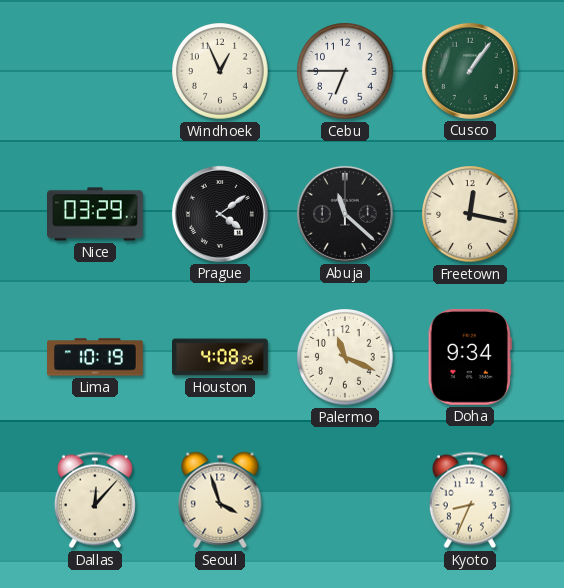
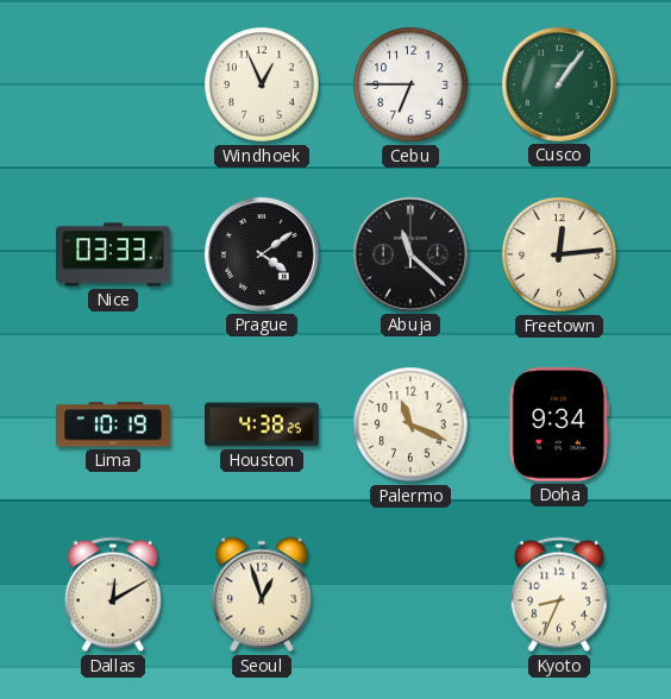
Nice: 03:29 -> 03:33
Freetown: 12:17 -> 12:14
Houston: 4:08 -> 4:38
Dallas: 12:07 -> 12:10
Seoul: 3:57 -> 12:57
